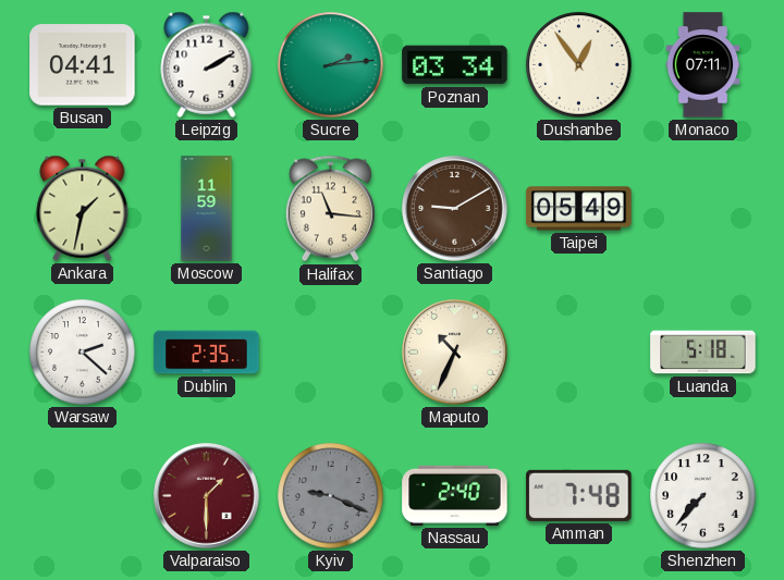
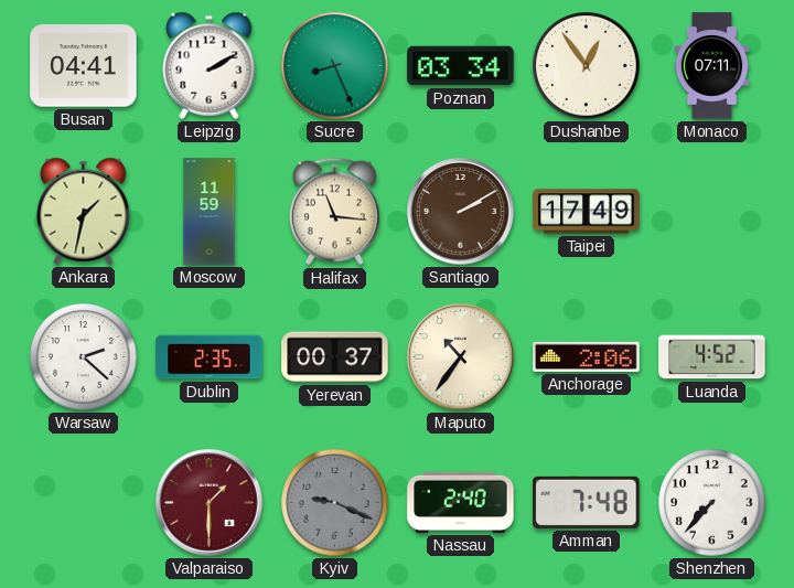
Sucre: 2:14 -> 8:26
Santiago: 9:10 -> 2:10
Taipei: 05:49 -> 17:49
Yerevan: none -> 00:37
Maputo: 10:34 -> 10:36
Anchorage: none -> 2:06
Luanda: 5:18 -> 4:52
